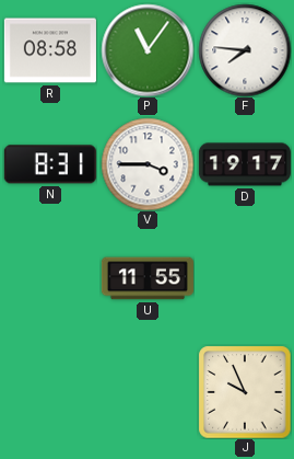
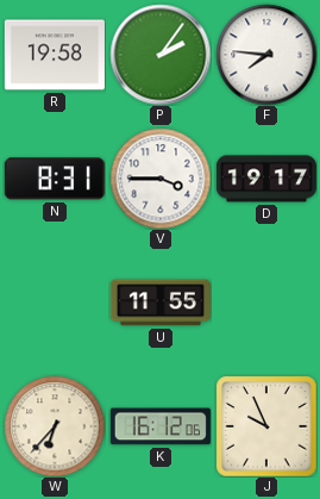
R: 08:58 -> 19:58
P: 11:06 -> 2:06
W: none -> 6:37
K: none -> 16:12
